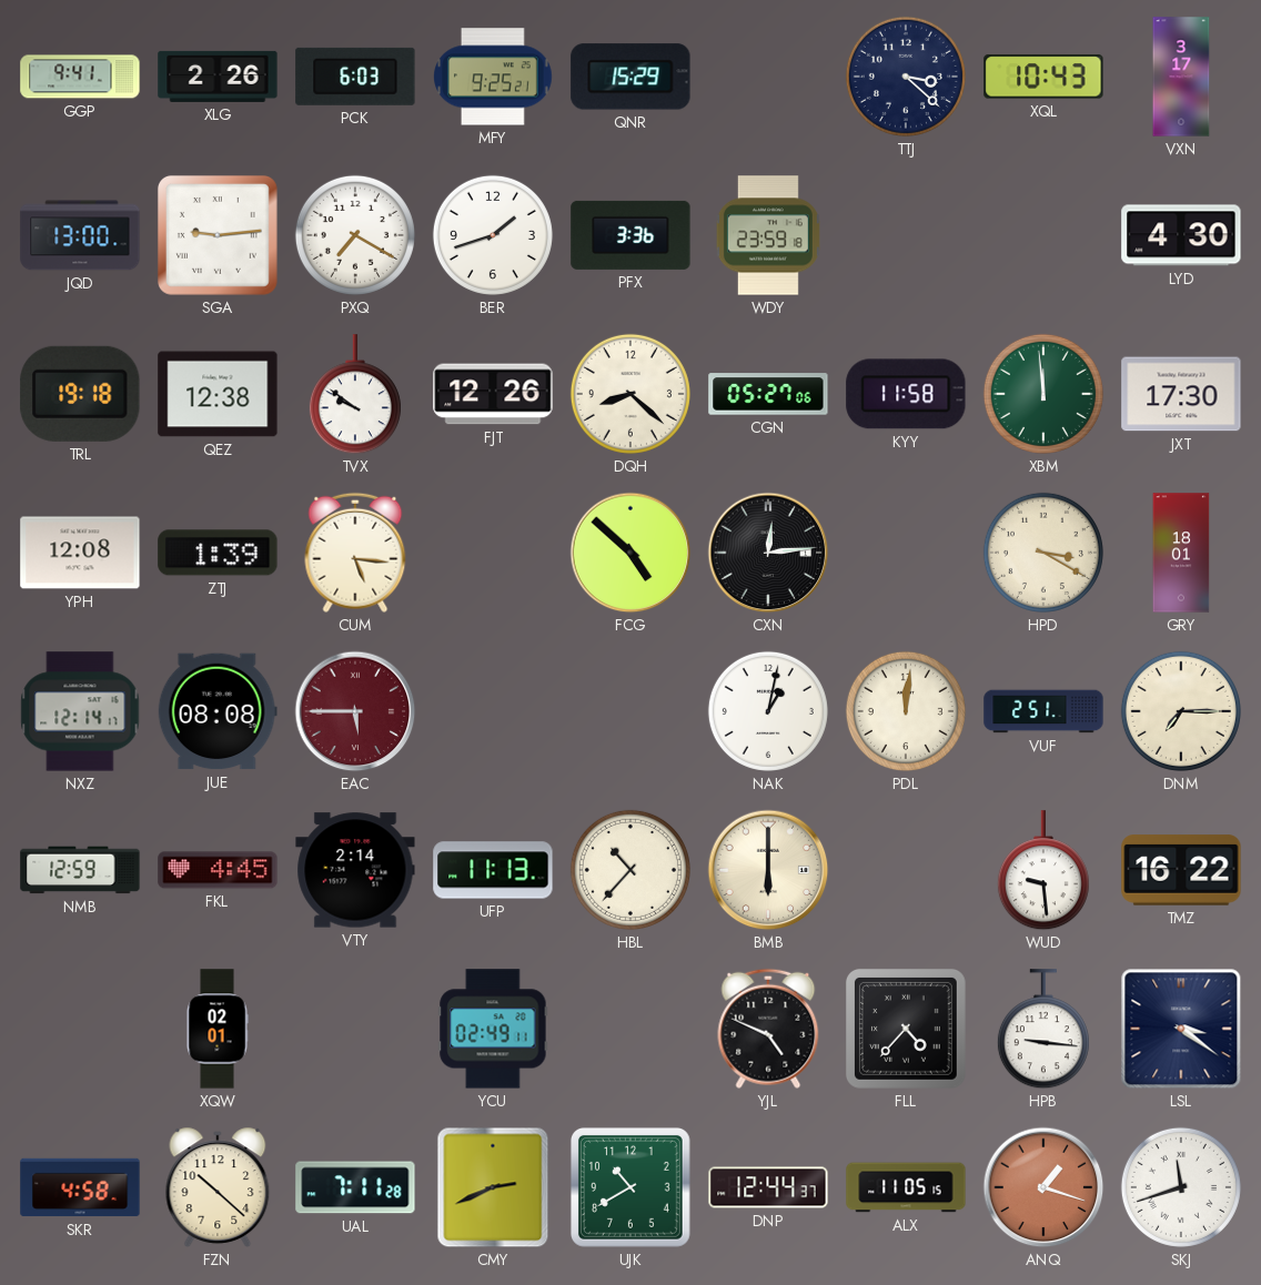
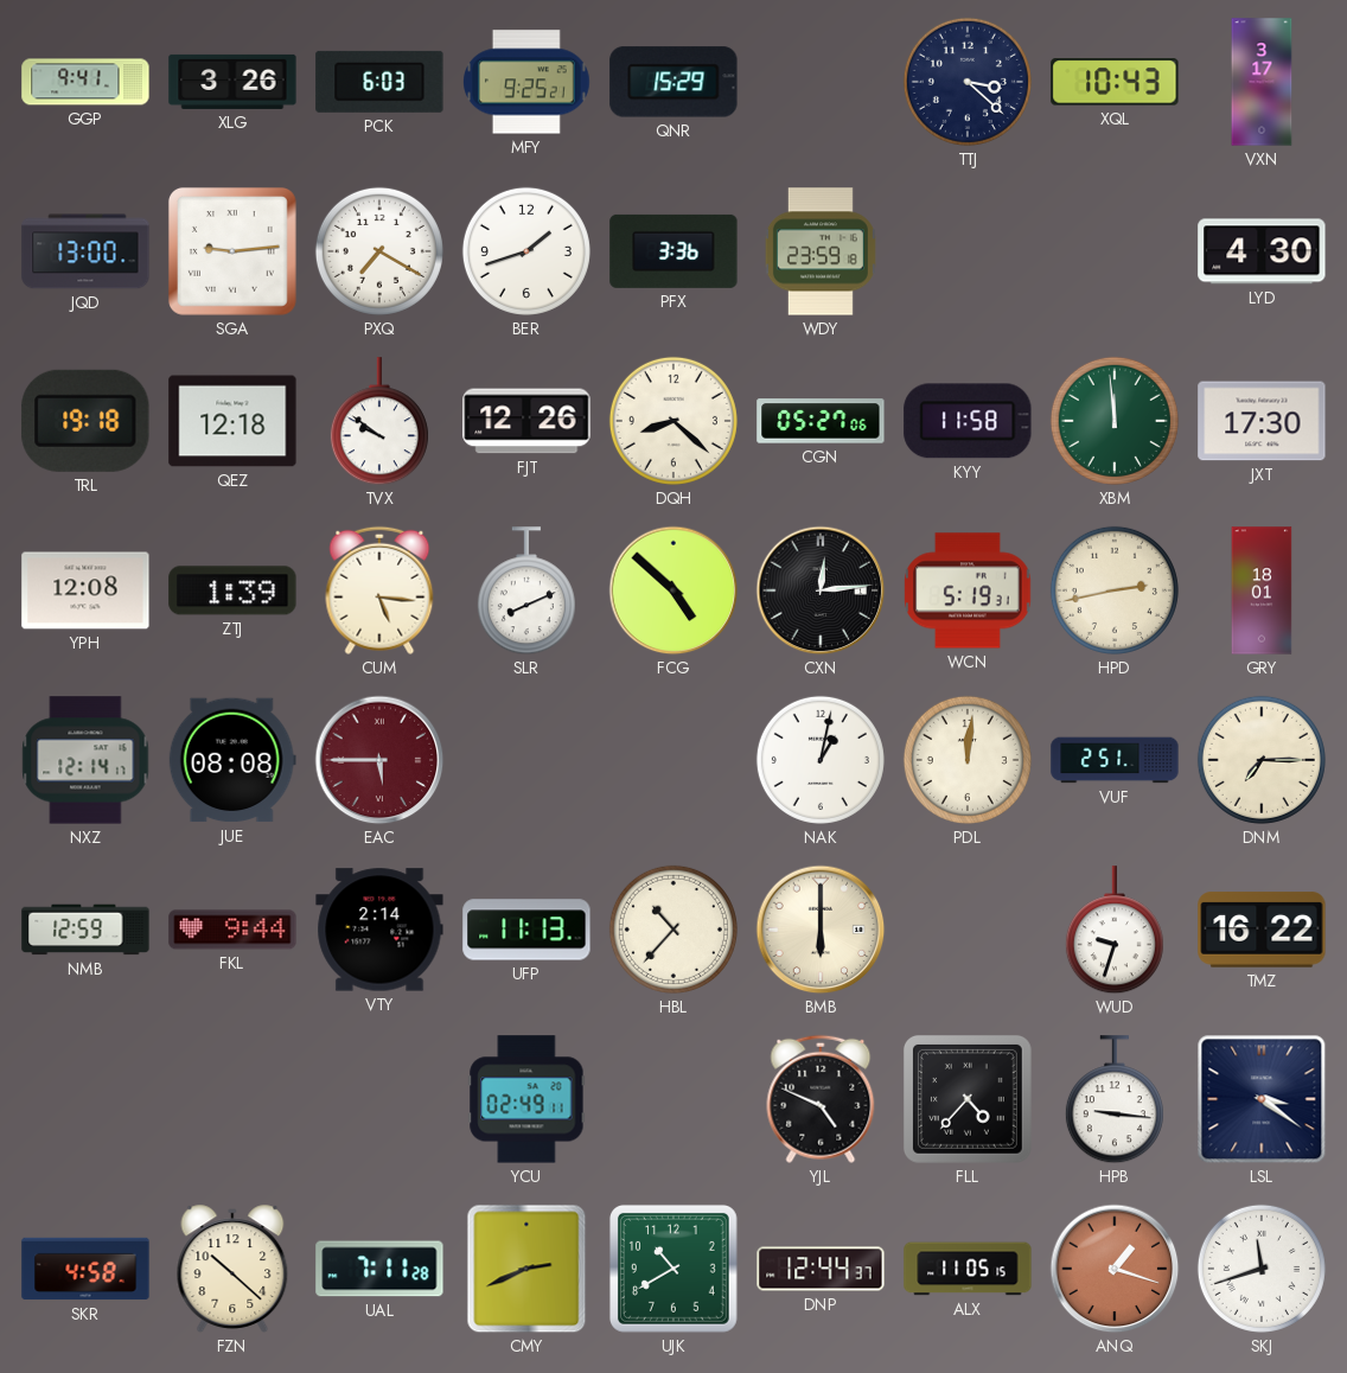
XLG: 2:26 -> 3:26
QEZ: 12:38 -> 12:18
SLR: none -> 8:11
WCN: none -> 5:19
HPD: 3:20 -> 2:43
FKL: 4:45 -> 9:44
WUD: 9:29 -> 9:33
XQW: 02:01 -> none
